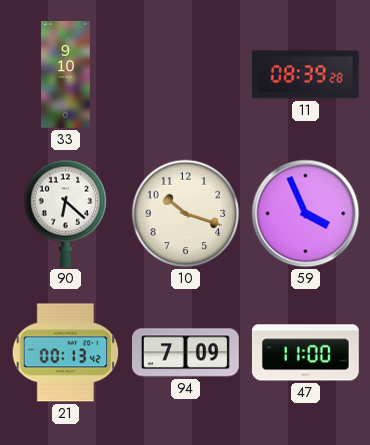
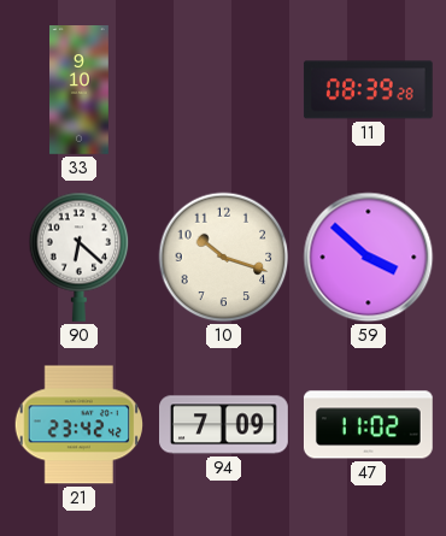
59: 3:56 -> 3:52
21: 00:13 -> 23:42
47: 11:00 -> 11:02
